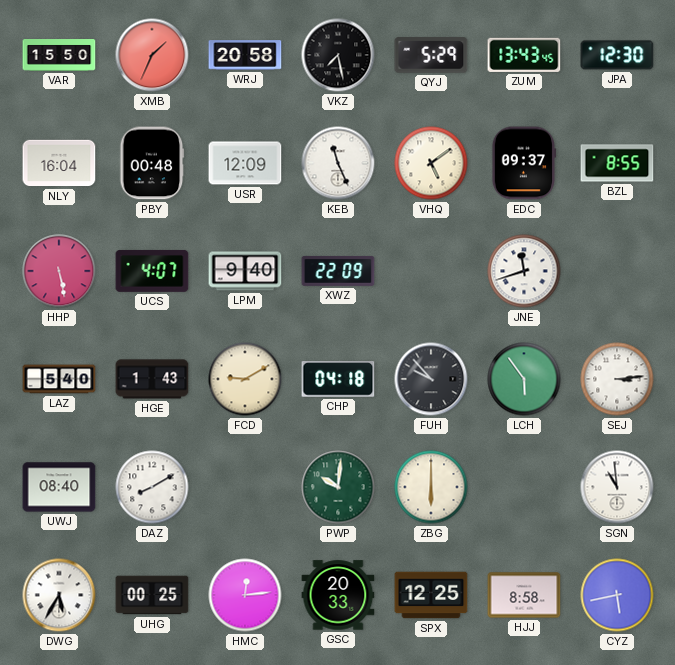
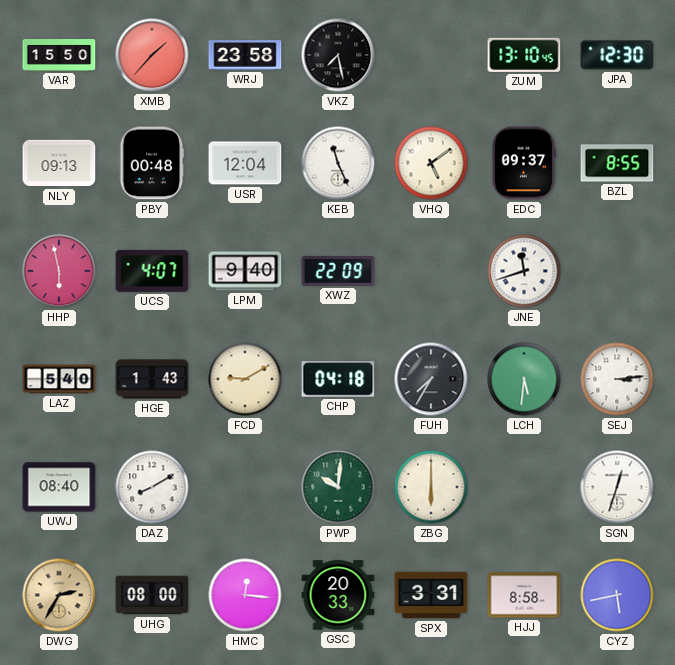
XMB: 1:34 -> 1:37
WRJ: 20:58 -> 23:58
QYJ: 5:29 -> none
ZUM: 13:43 -> 13:10
NLY: 16:04 -> 09:13
USR: 12:09 -> 12:04
HHP: 5:28 -> 5:58
FUH: 9:53 -> 7:35
LCH: 5:54 -> 5:31
SGN: 10:59 -> 12:33
DWG: 5:35 -> 2:35
DWG dial: white -> champagne
UHG: 00:25 -> 08:00
HMC: 12:14 -> 12:16
SPX: 12:25 -> 3:31
